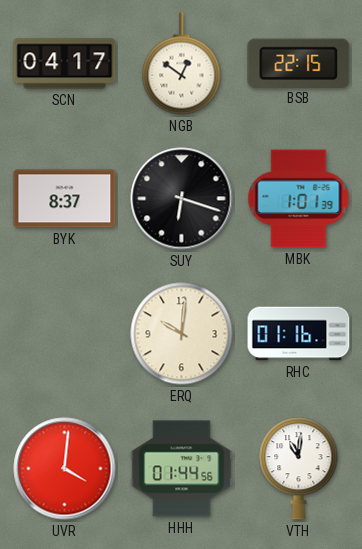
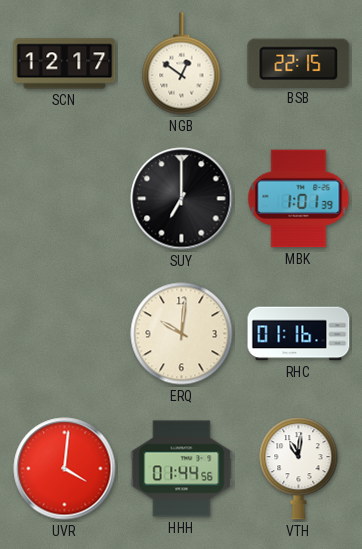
SCN: 04:17 -> 12:17
BYK: 8:37 -> none
SUY: 6:18 -> 7:00
